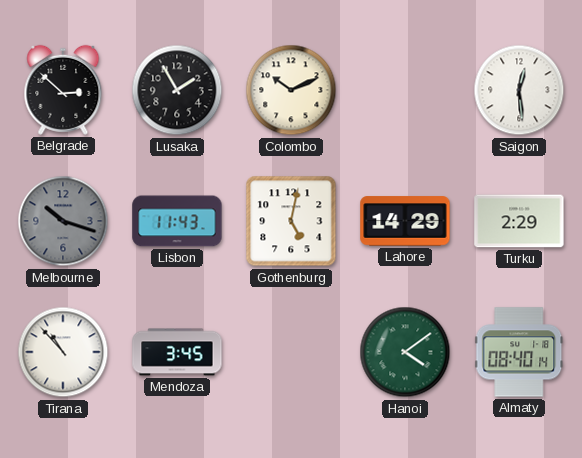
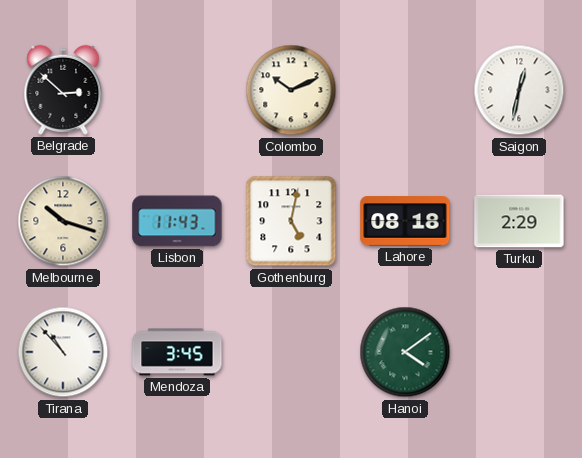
Lusaka: 1:55 -> none
Saigon: 12:29 -> 12:32
Melbourne dial: grey -> cream
Lahore: 14:29 -> 08:18
Almaty: 08:40 -> none
